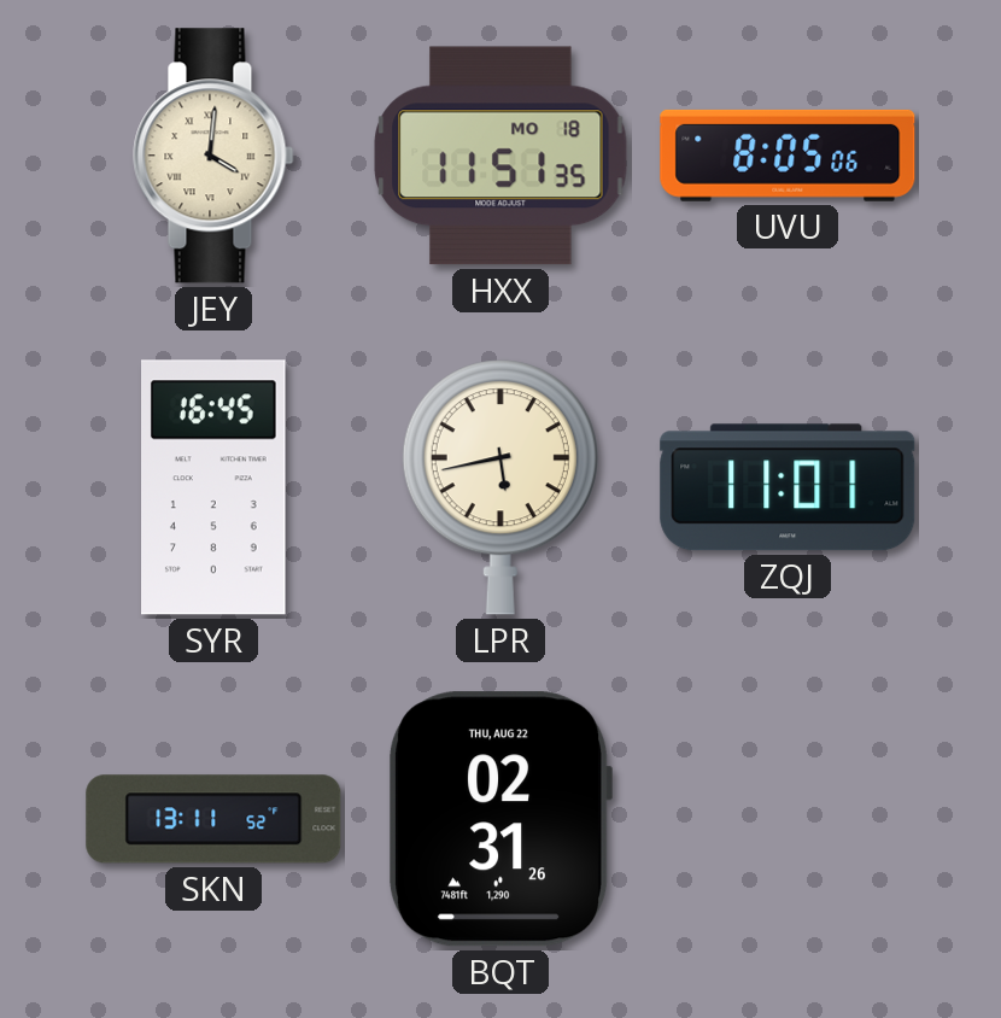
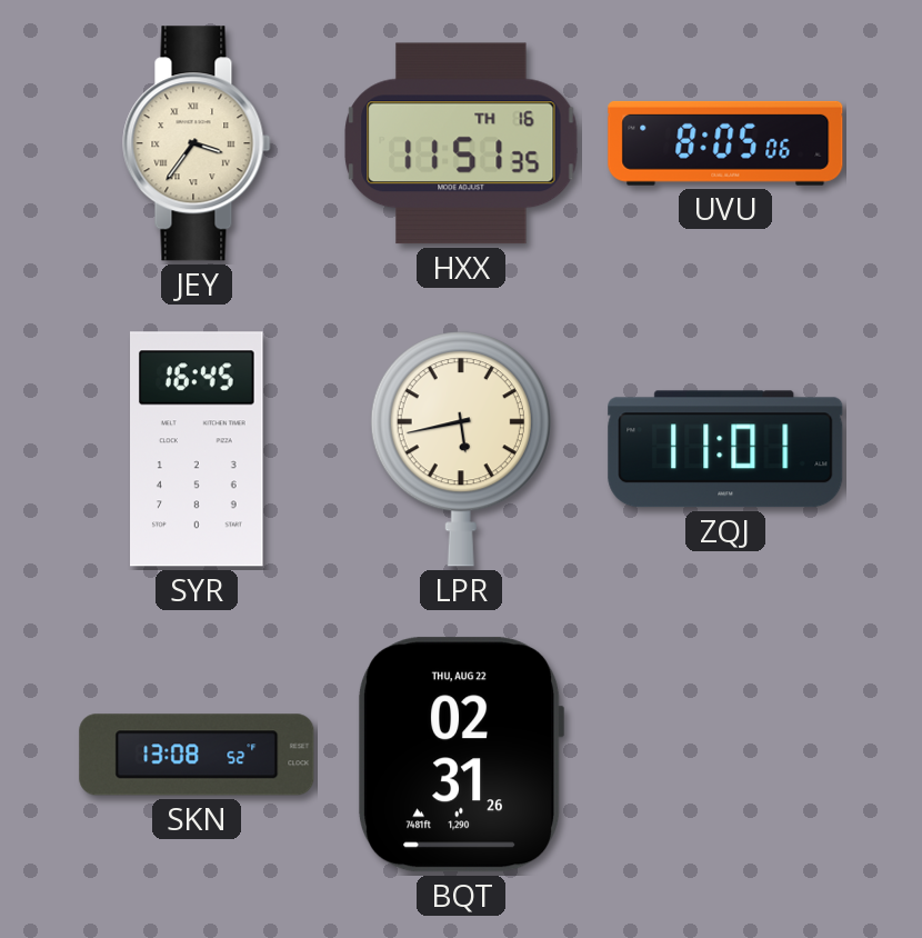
JEY: 4:01 -> 3:36
HXX date: MO 18 -> TH 16
SKN: 13:11 -> 13:08
